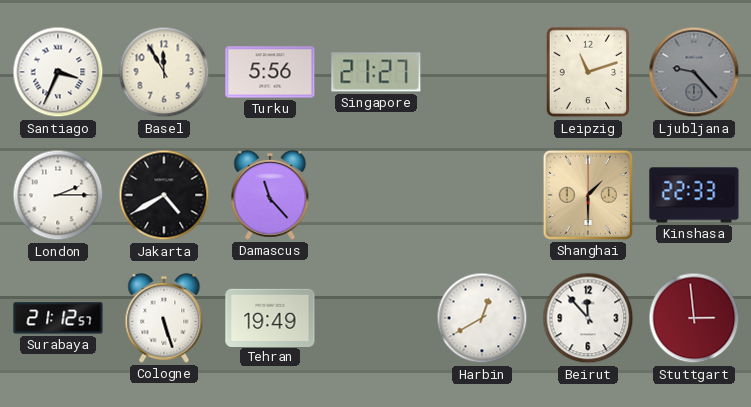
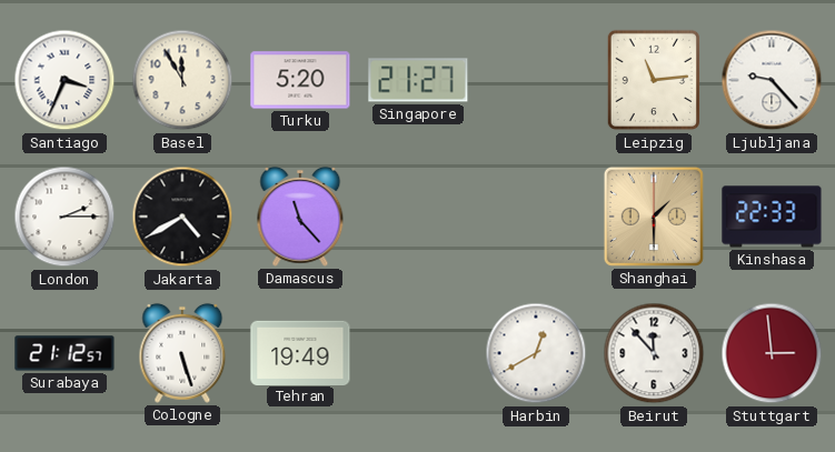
Turku: 5:56 -> 5:20
Leipzig: 11:12 -> 11:14
Ljubljana dial: grey -> white
